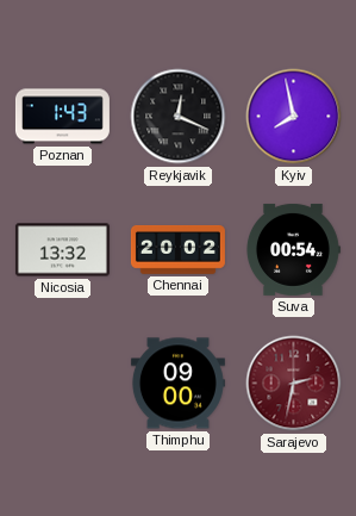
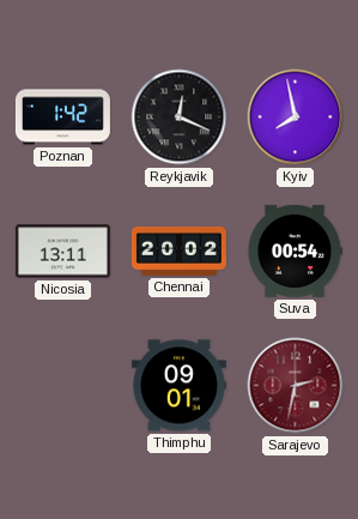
Poznan: 1:43 -> 1:42
Nicosia: 13:32 -> 13:11
Thimphu: 09:00 -> 09:01
